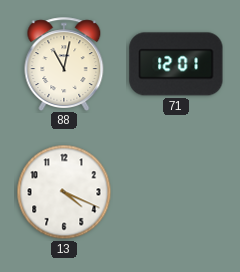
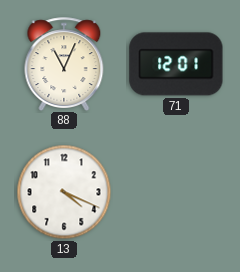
88: 11:02 -> 11:04
